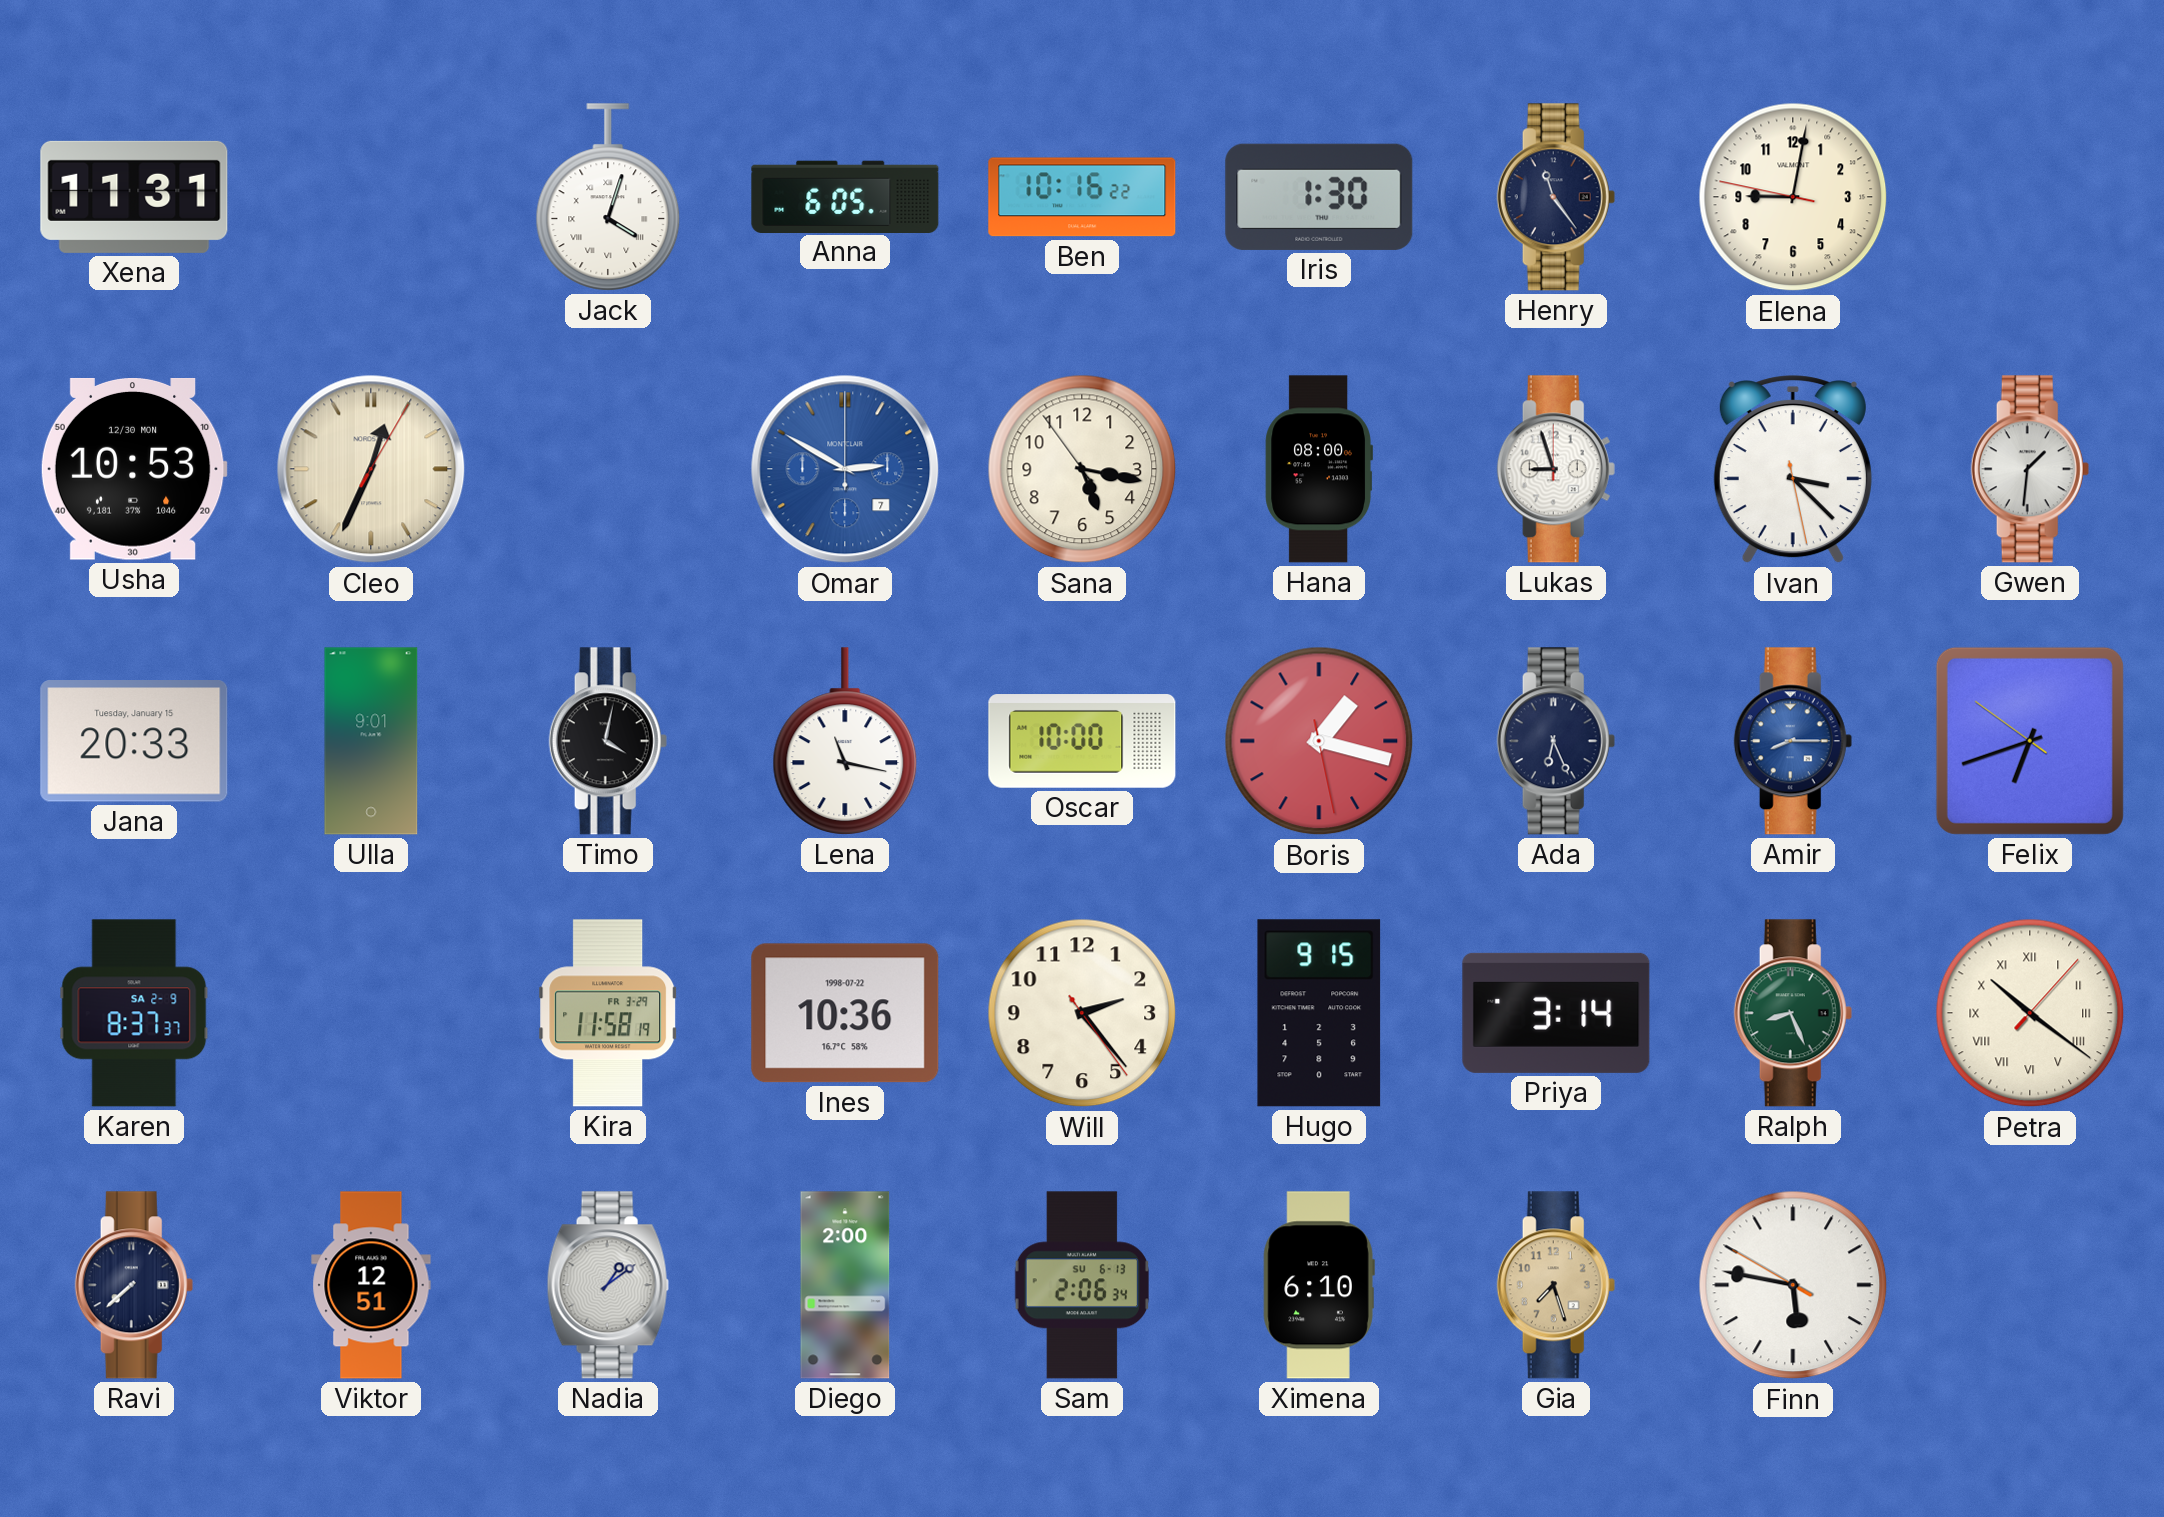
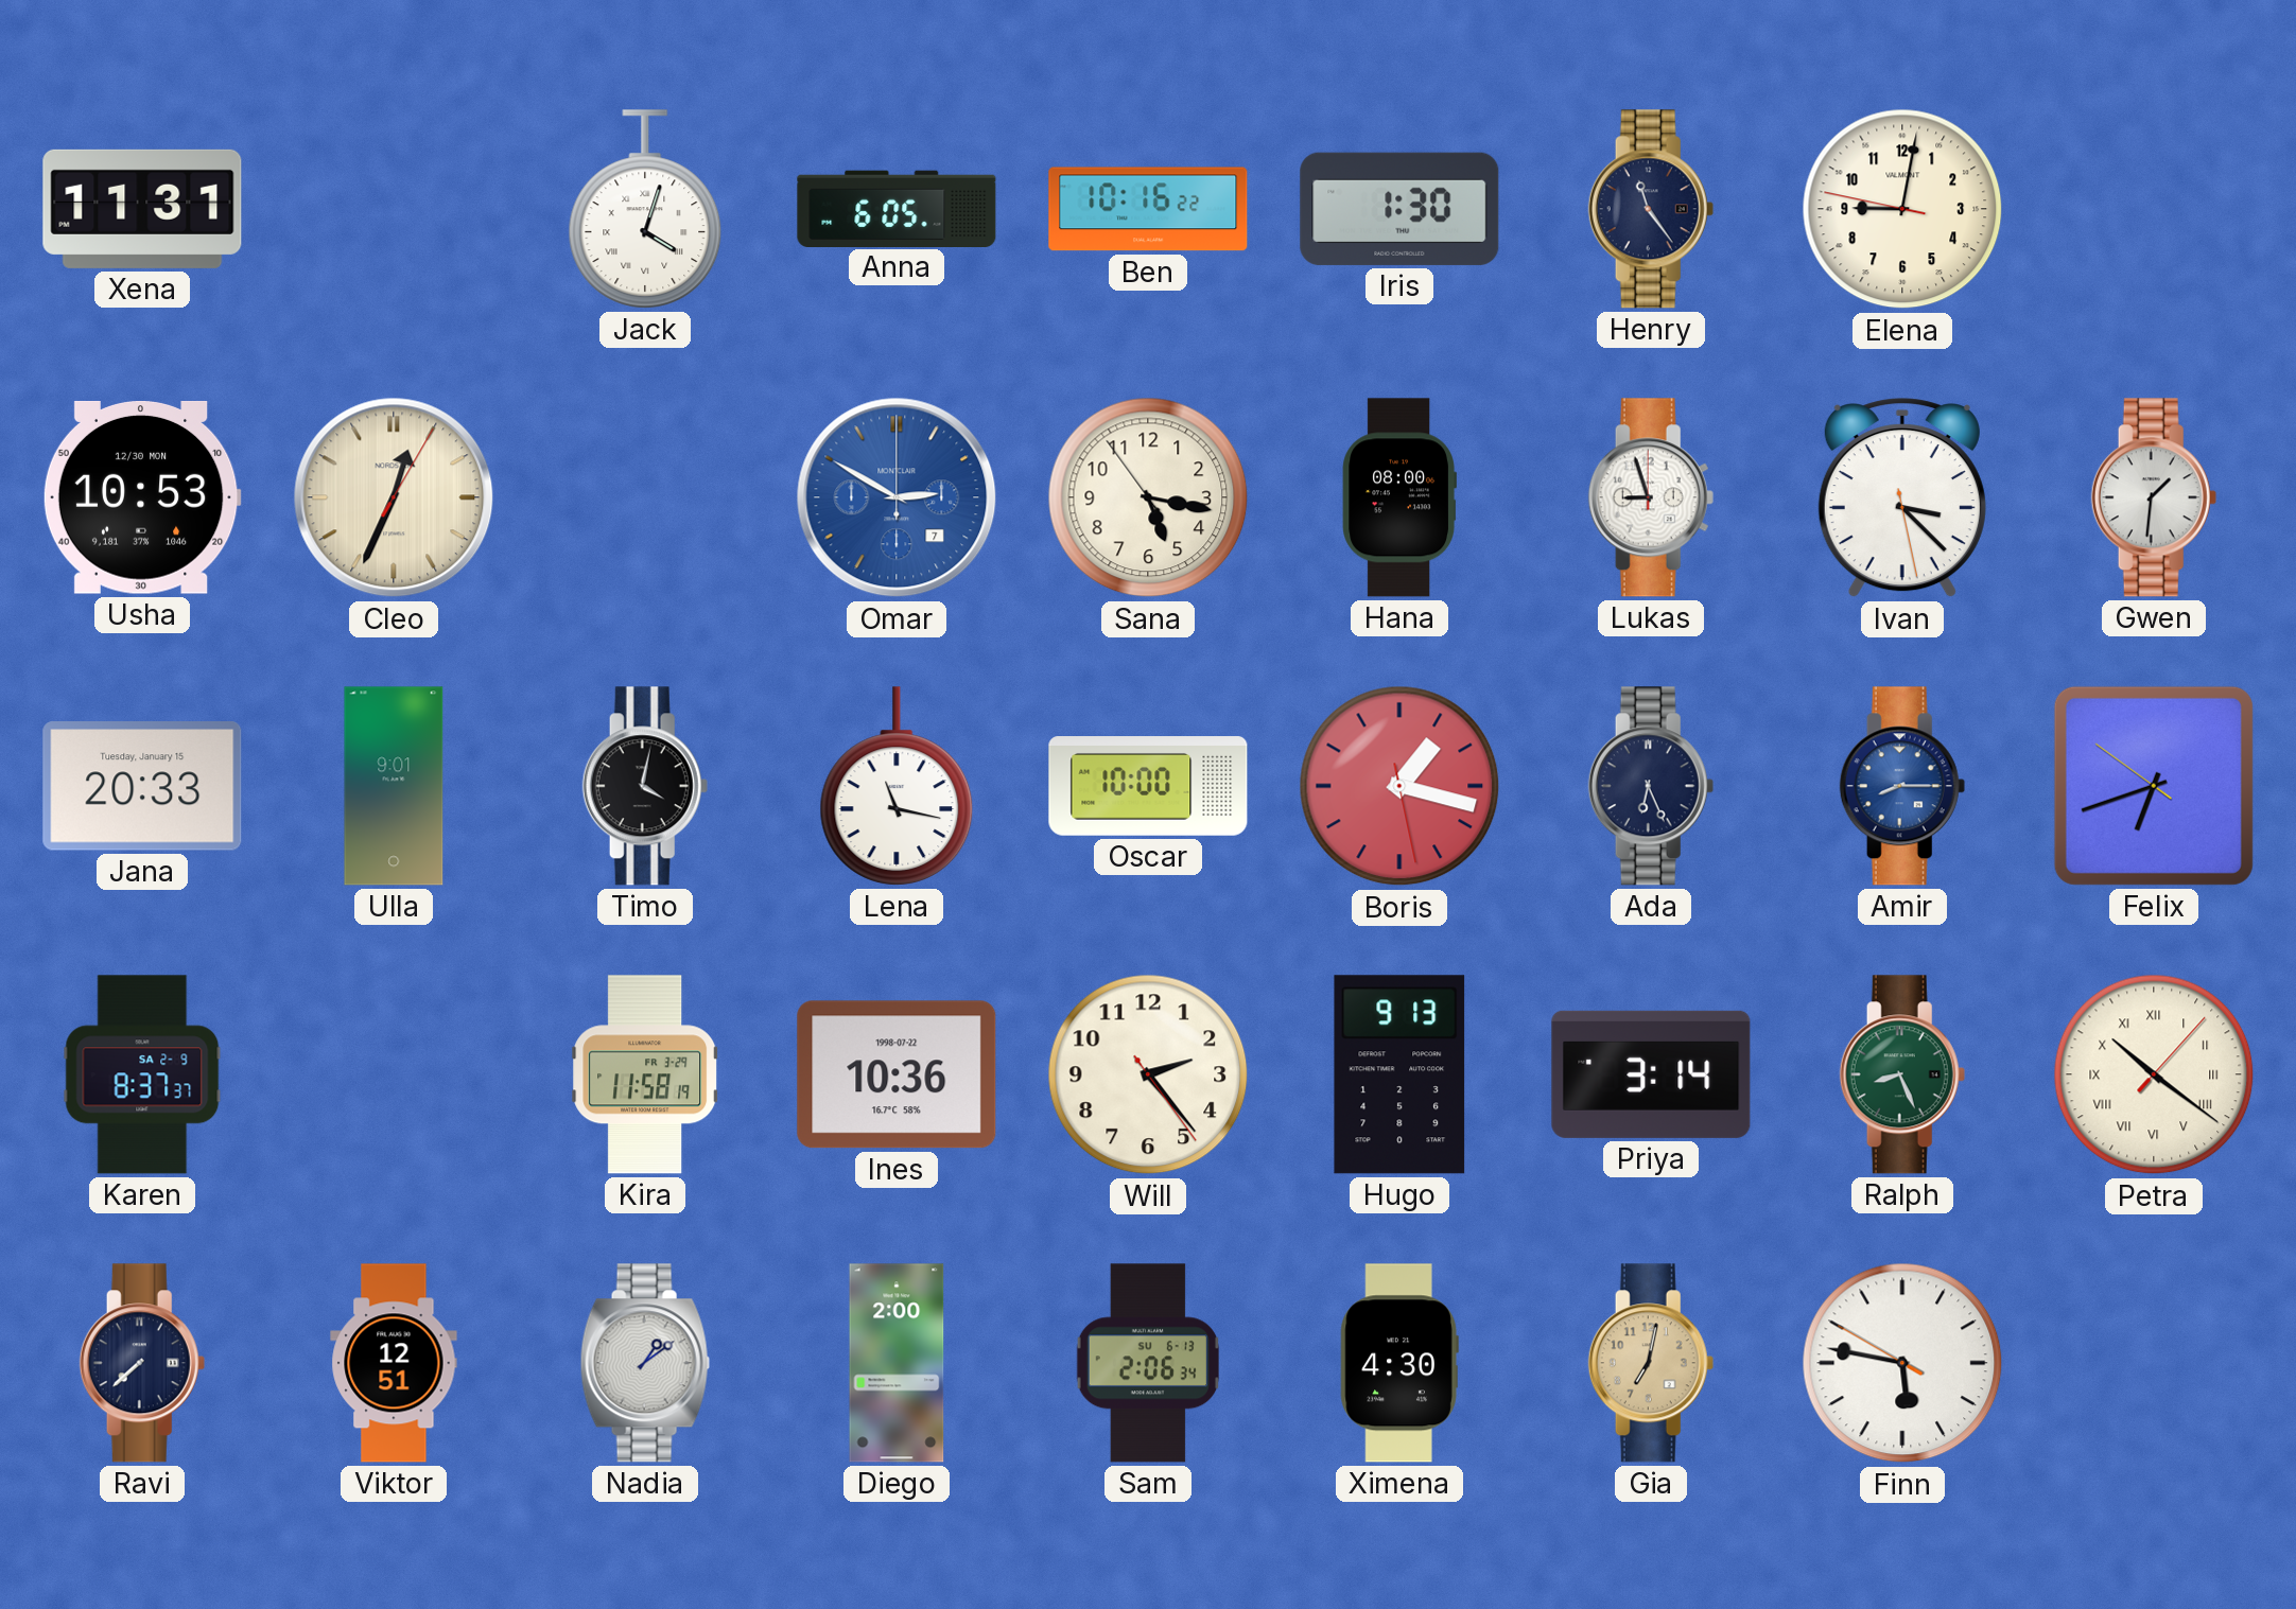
Hugo: 9:15 -> 9:13
Ximena: 6:10 -> 4:30
Gia: 7:27 -> 7:02
